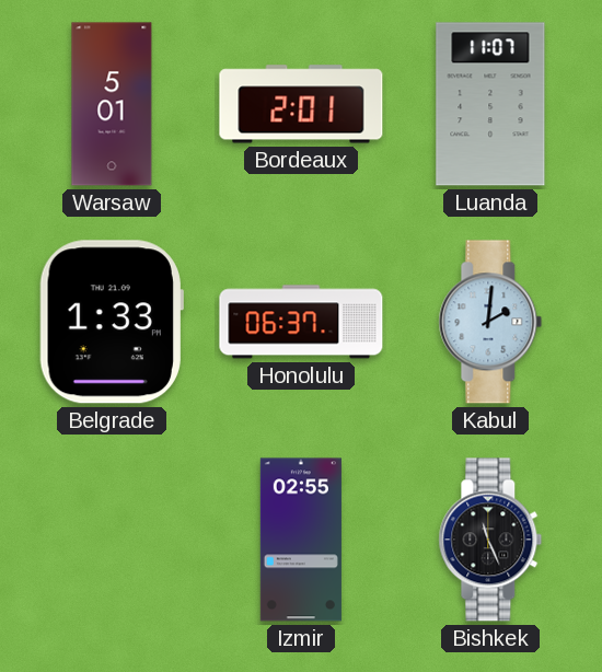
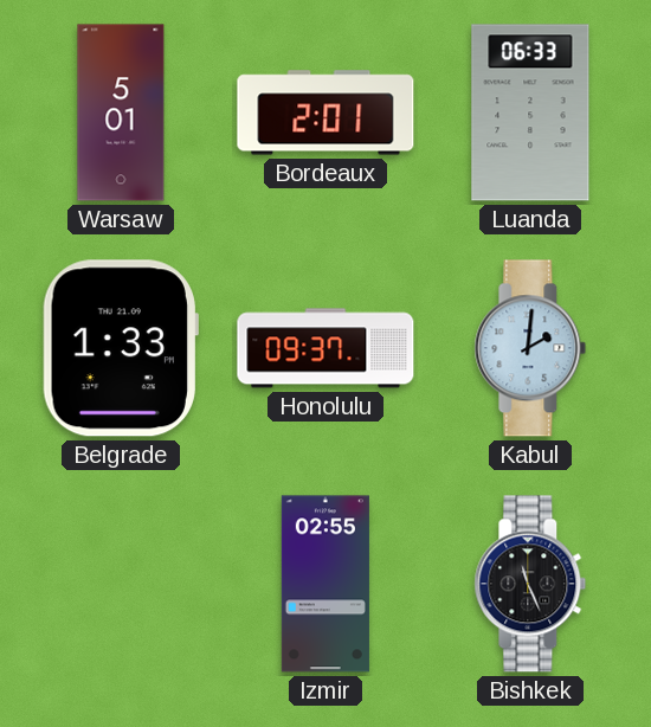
Luanda: 11:07 -> 06:33
Honolulu: 06:37 -> 09:37
